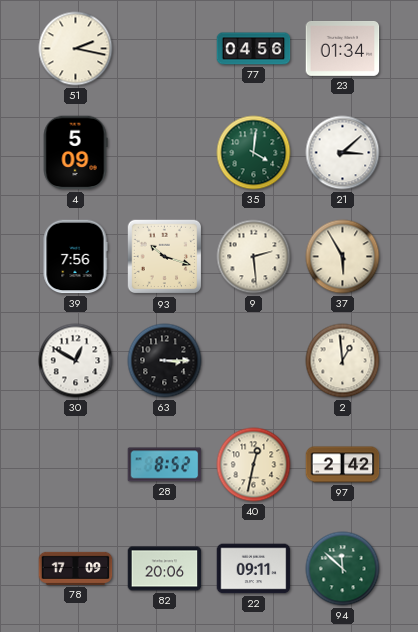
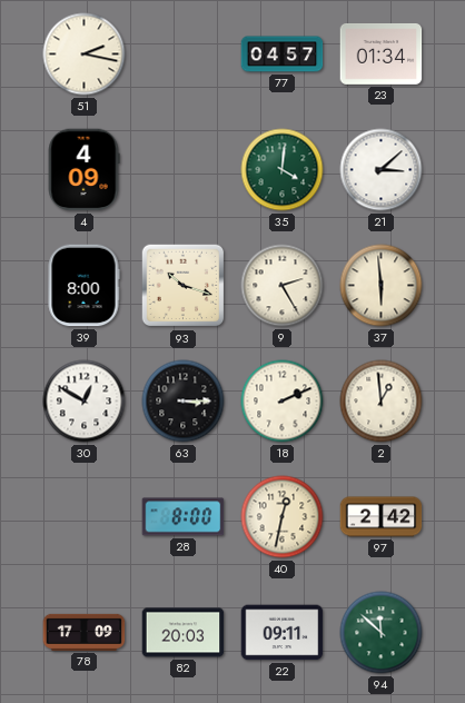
77: 04:56 -> 04:57
4: 5:09 -> 4:09
39: 7:56 -> 8:00
9: 2:29 -> 2:25
37: 5:55 -> 5:59
18: none -> 2:11
28: 8:52 -> 8:00
82: 20:06 -> 20:03
